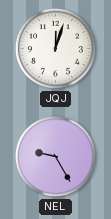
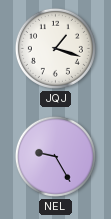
JQJ: 12:03 -> 1:18
